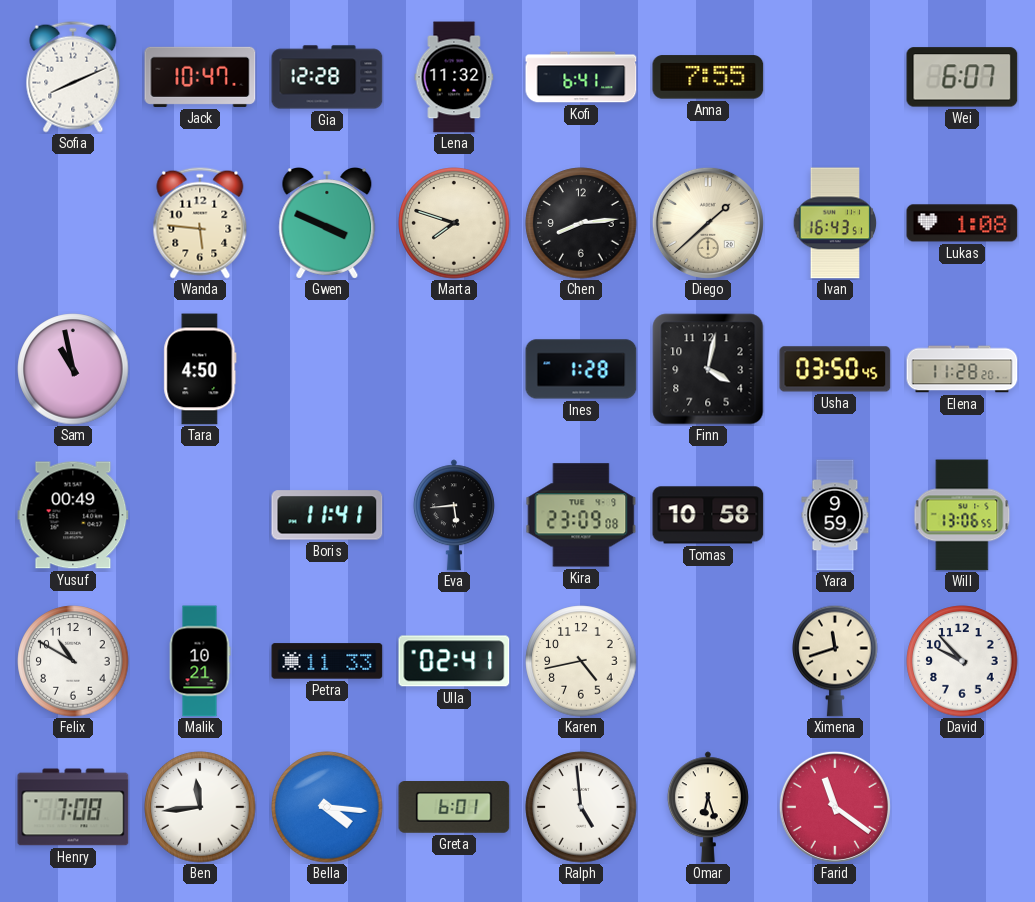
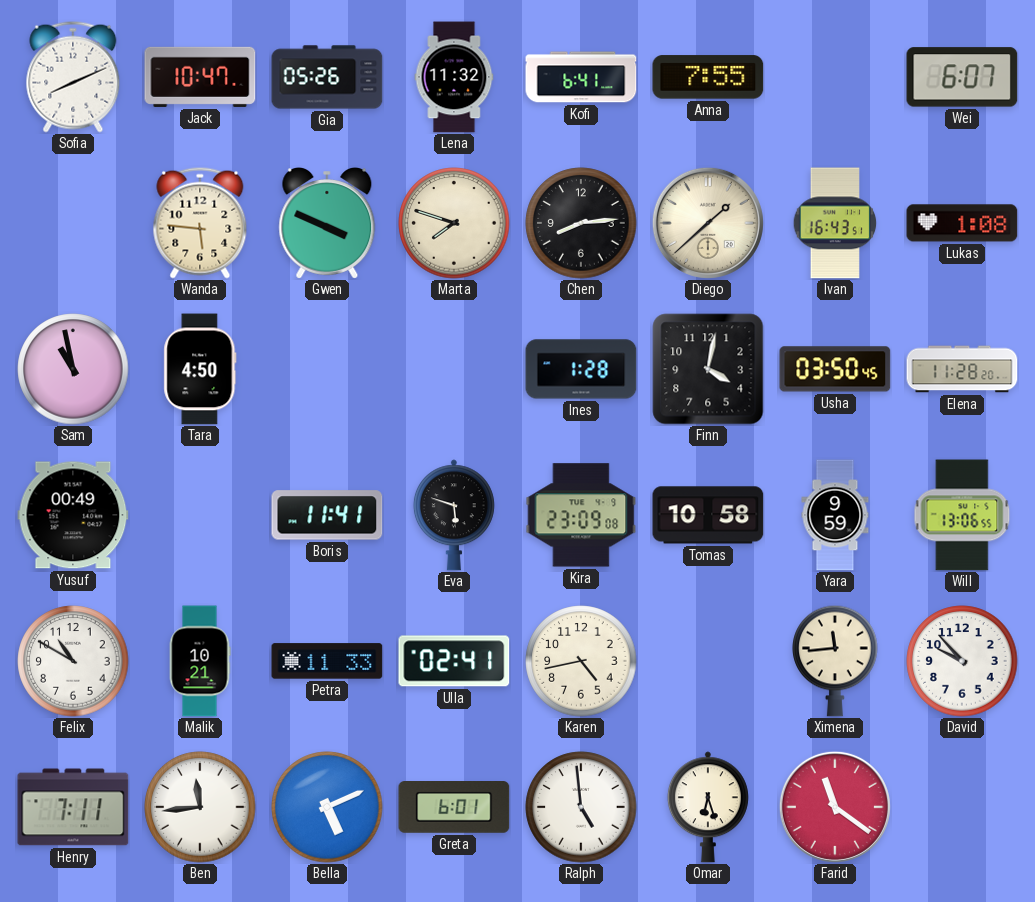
Gia: 12:28 -> 05:26
Eva: 5:44 -> 5:48
Ximena: 11:42 -> 11:44
Henry: 7:08 -> 7:11
Bella: 4:16 -> 5:11
